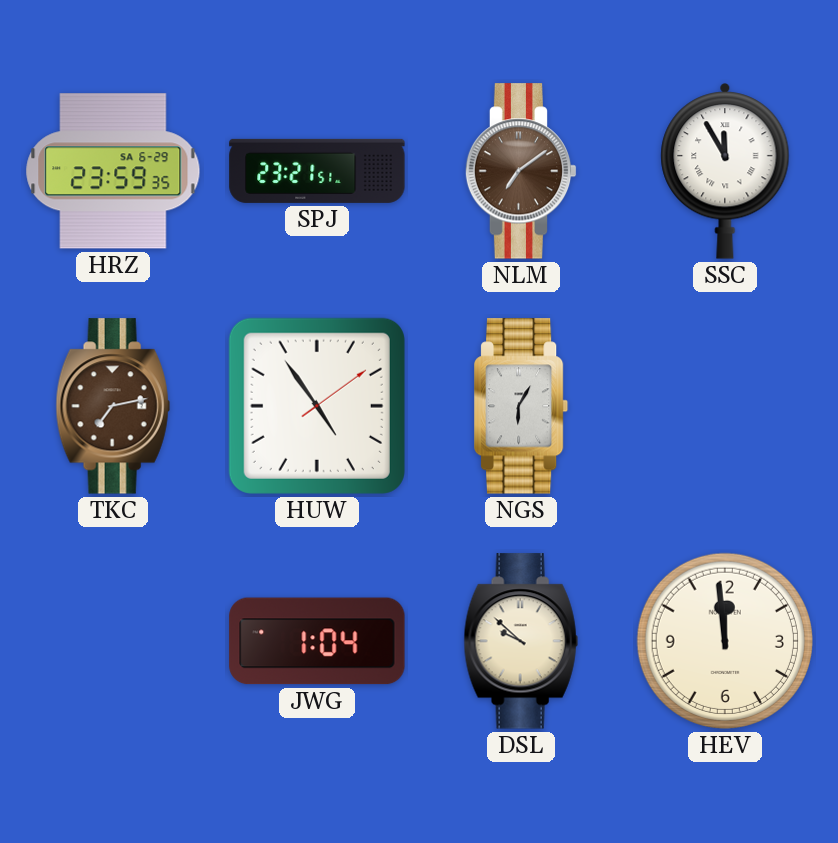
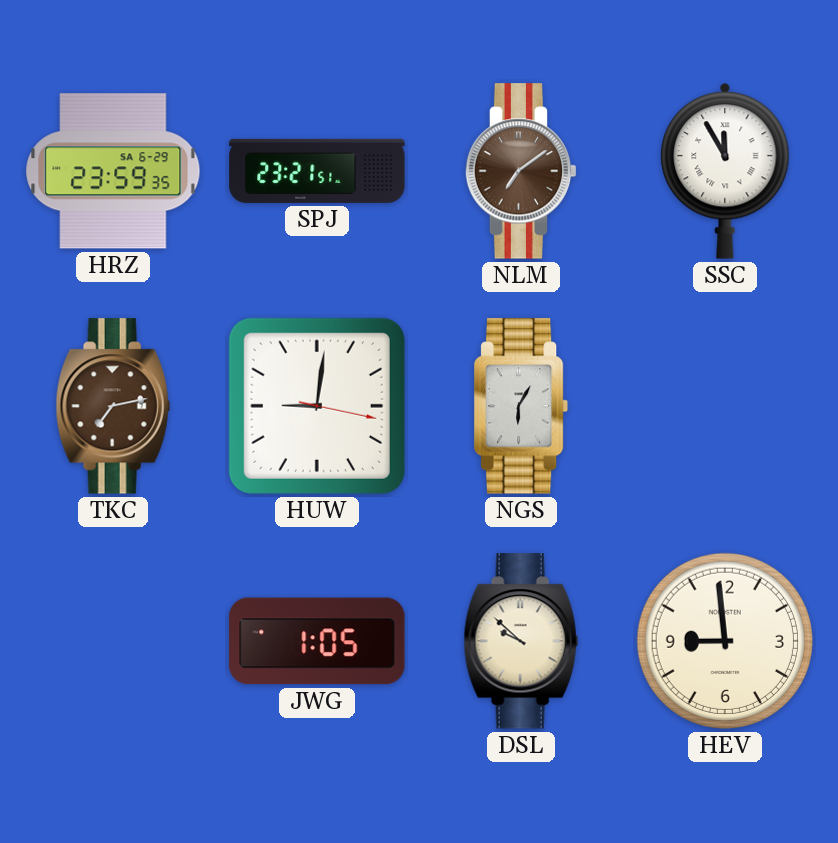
HUW: 4:54 -> 9:01
JWG: 1:04 -> 1:05
HEV: 11:59 -> 8:59
